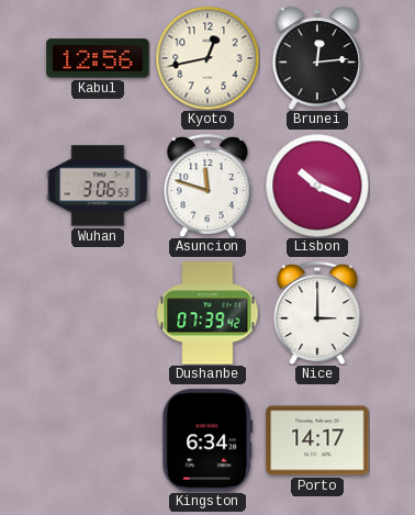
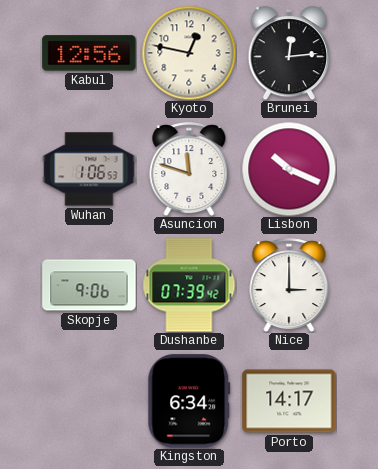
Kyoto: 12:43 -> 12:47
Wuhan: 3:06 -> 1:06
Skopje: none -> 9:06
